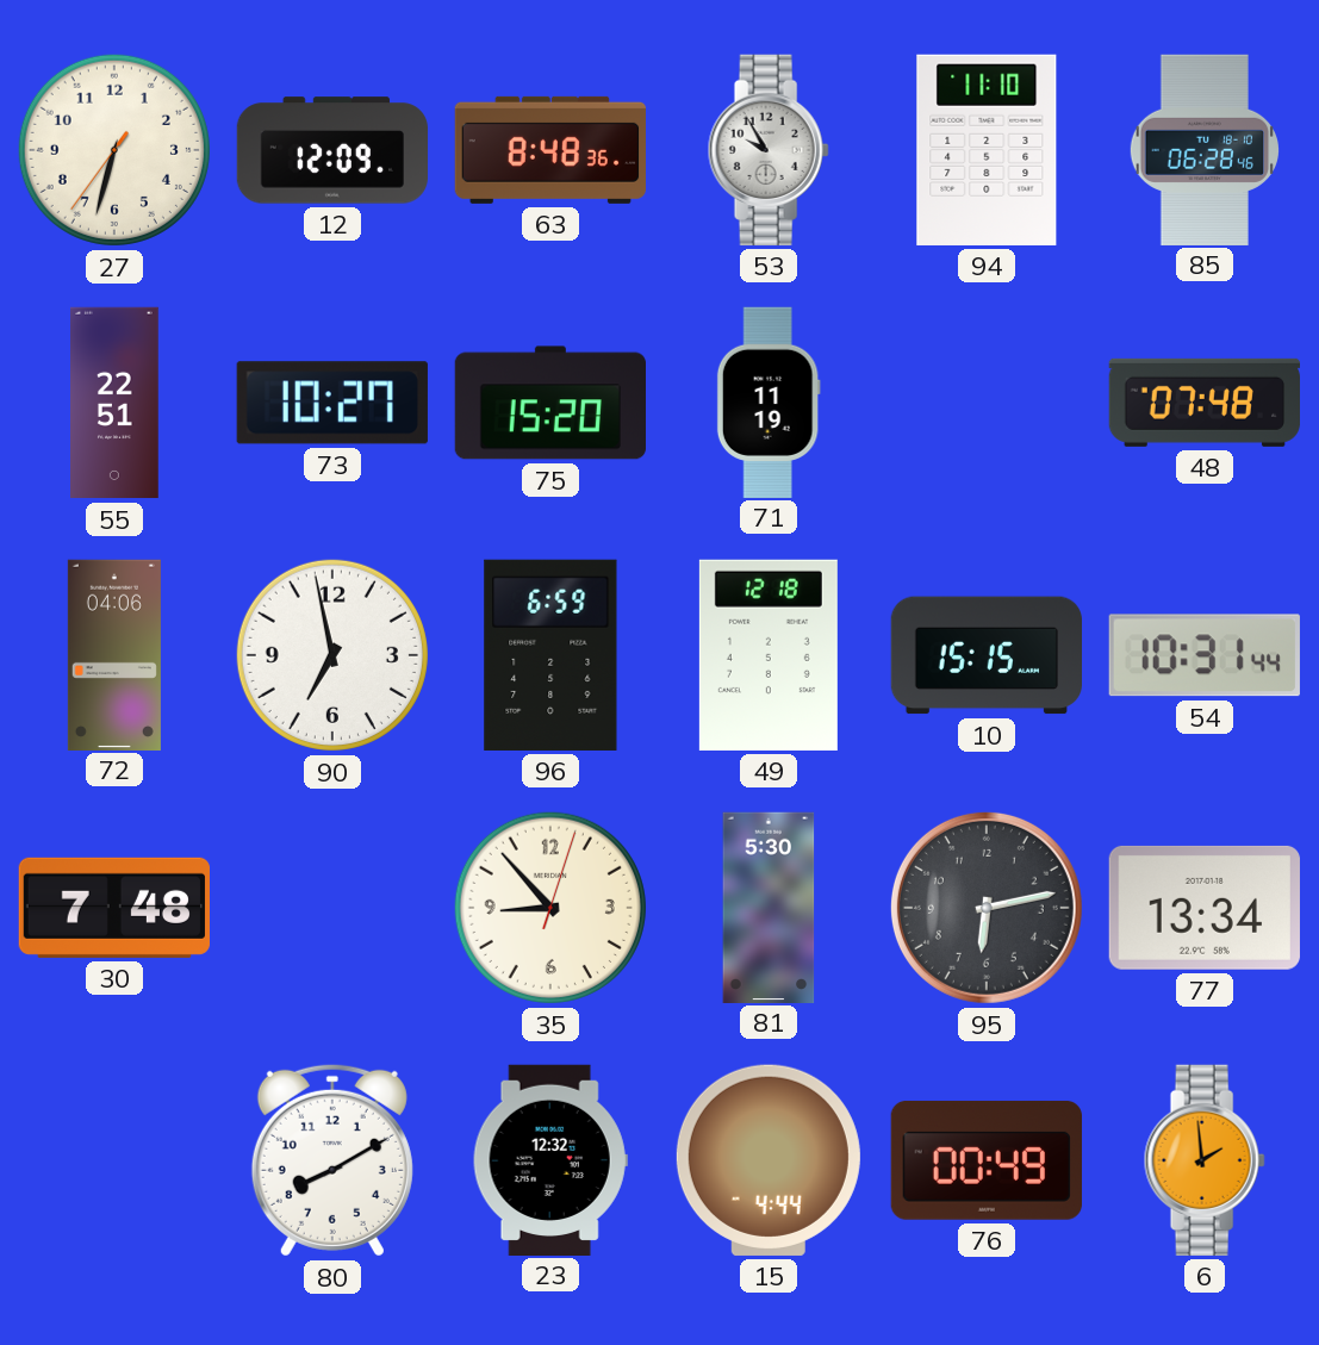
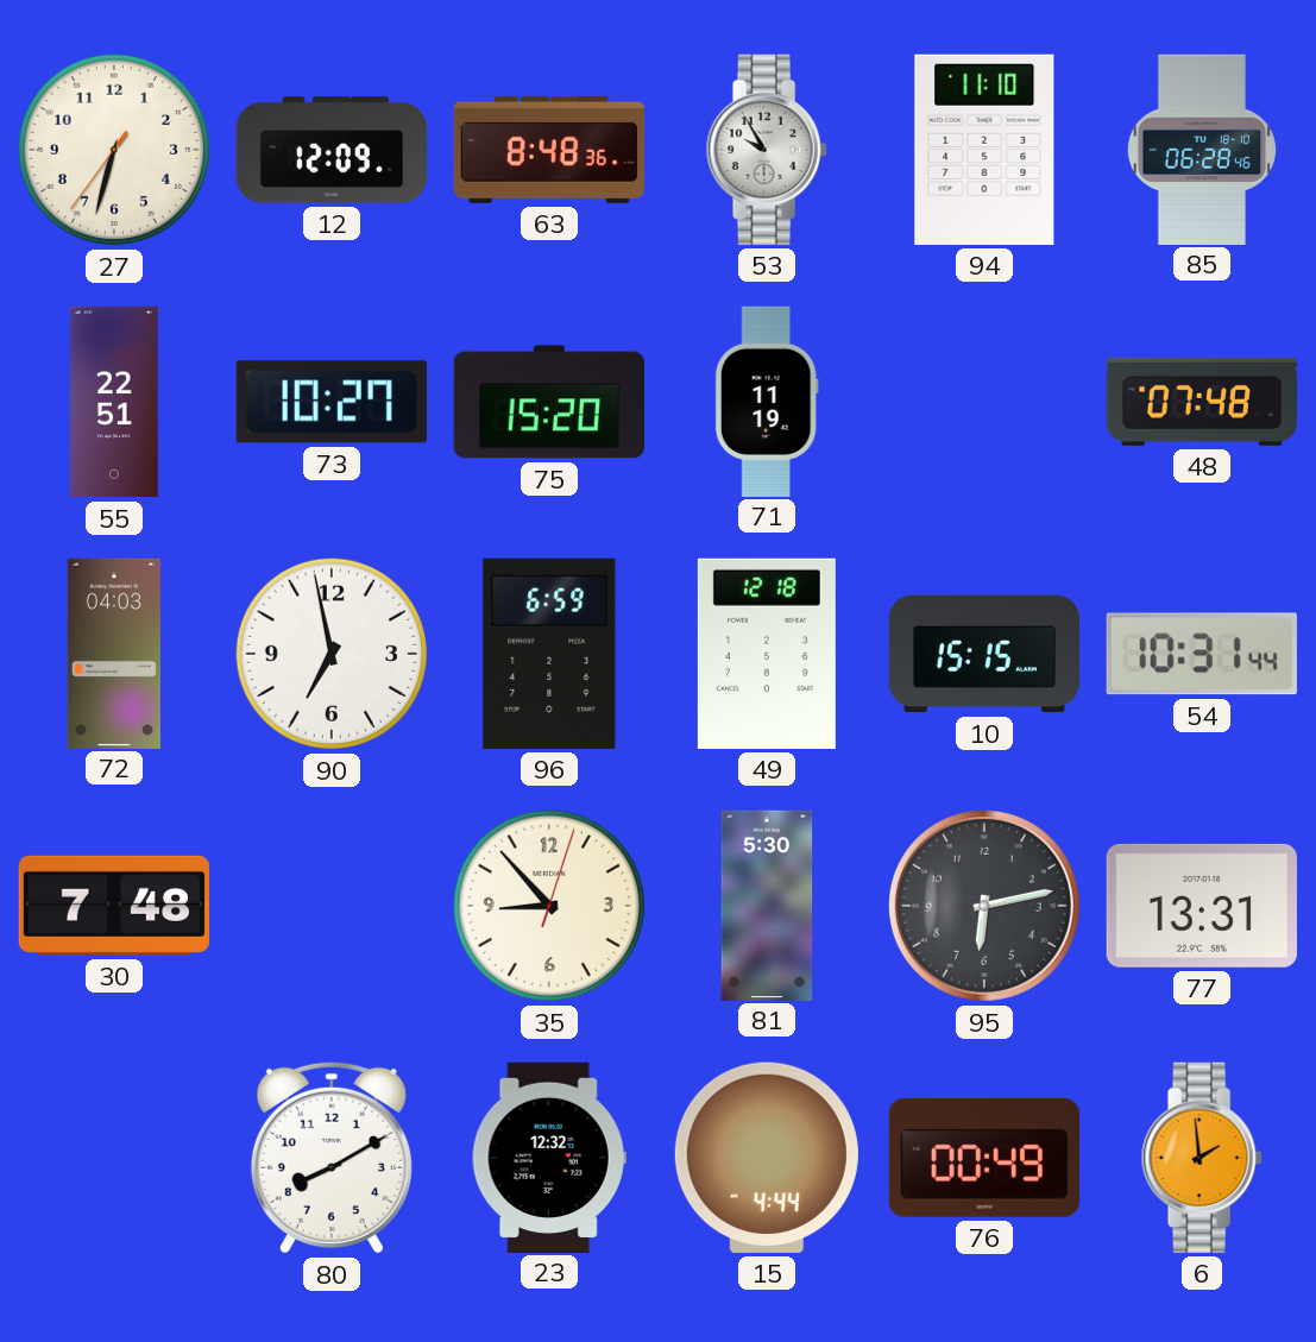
72: 04:06 -> 04:03
77: 13:34 -> 13:31
